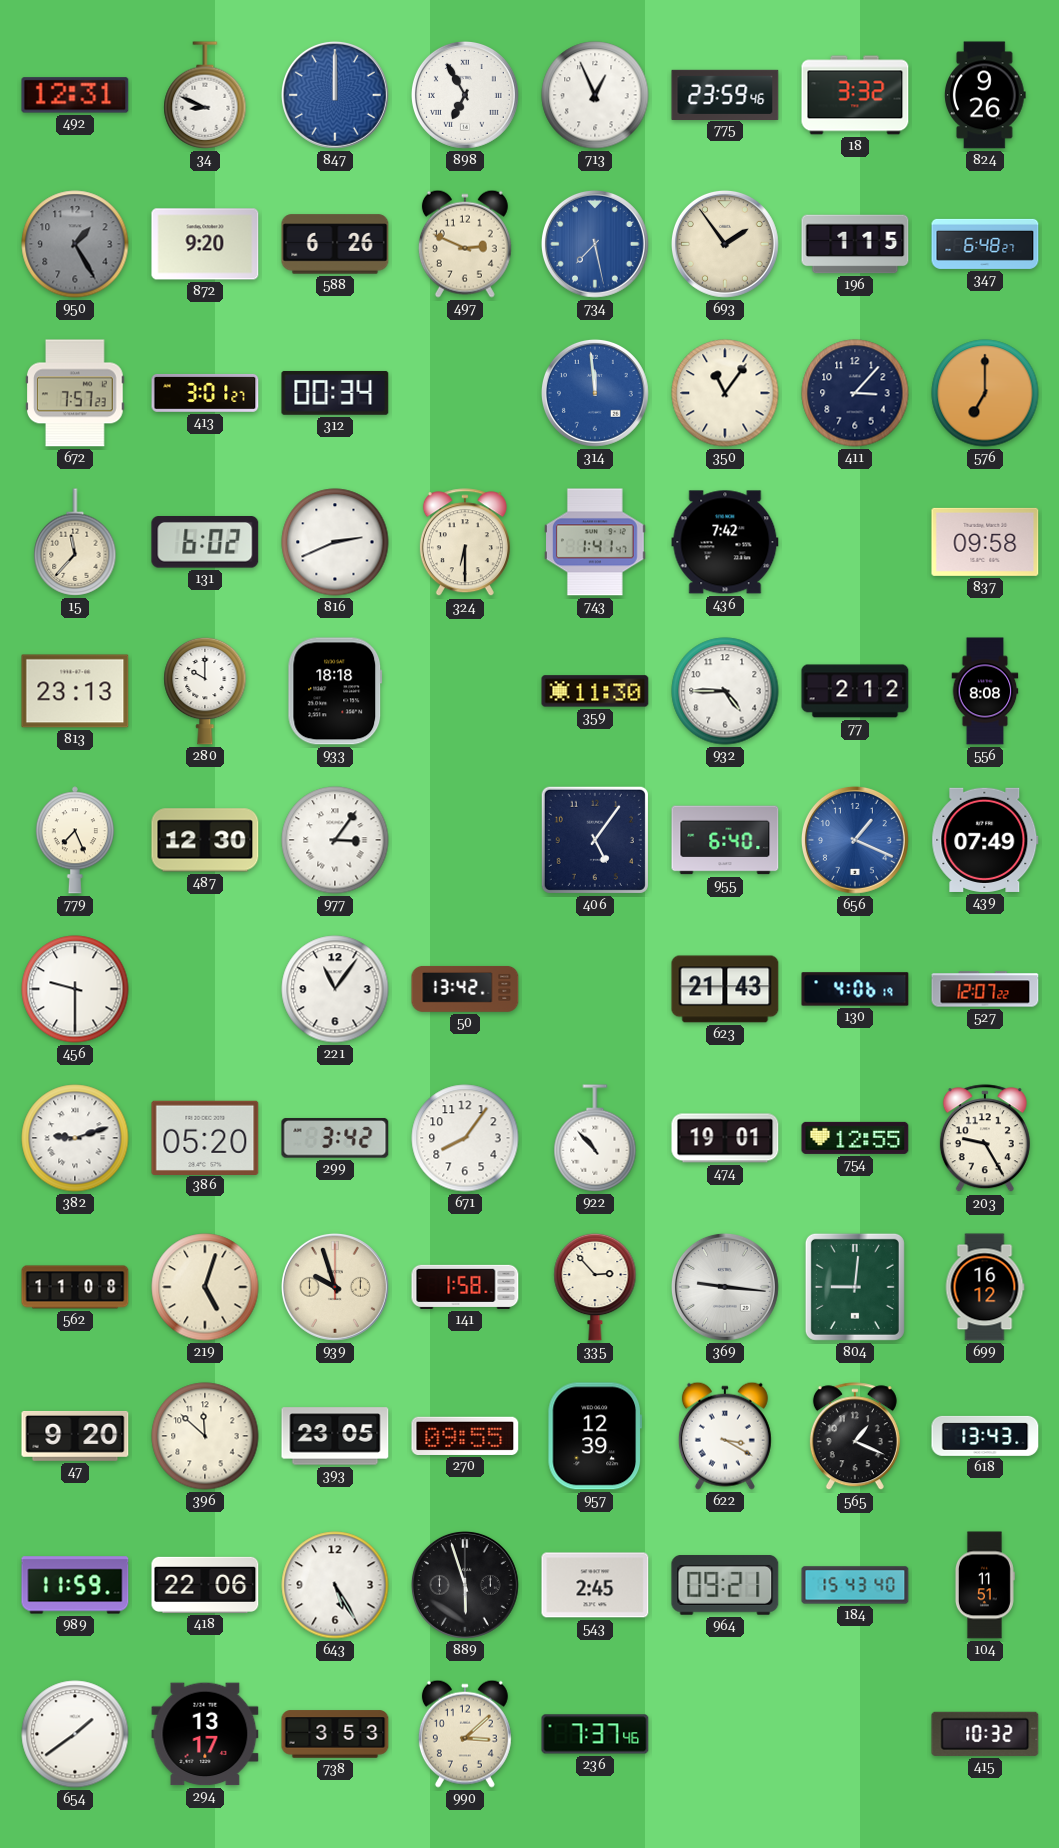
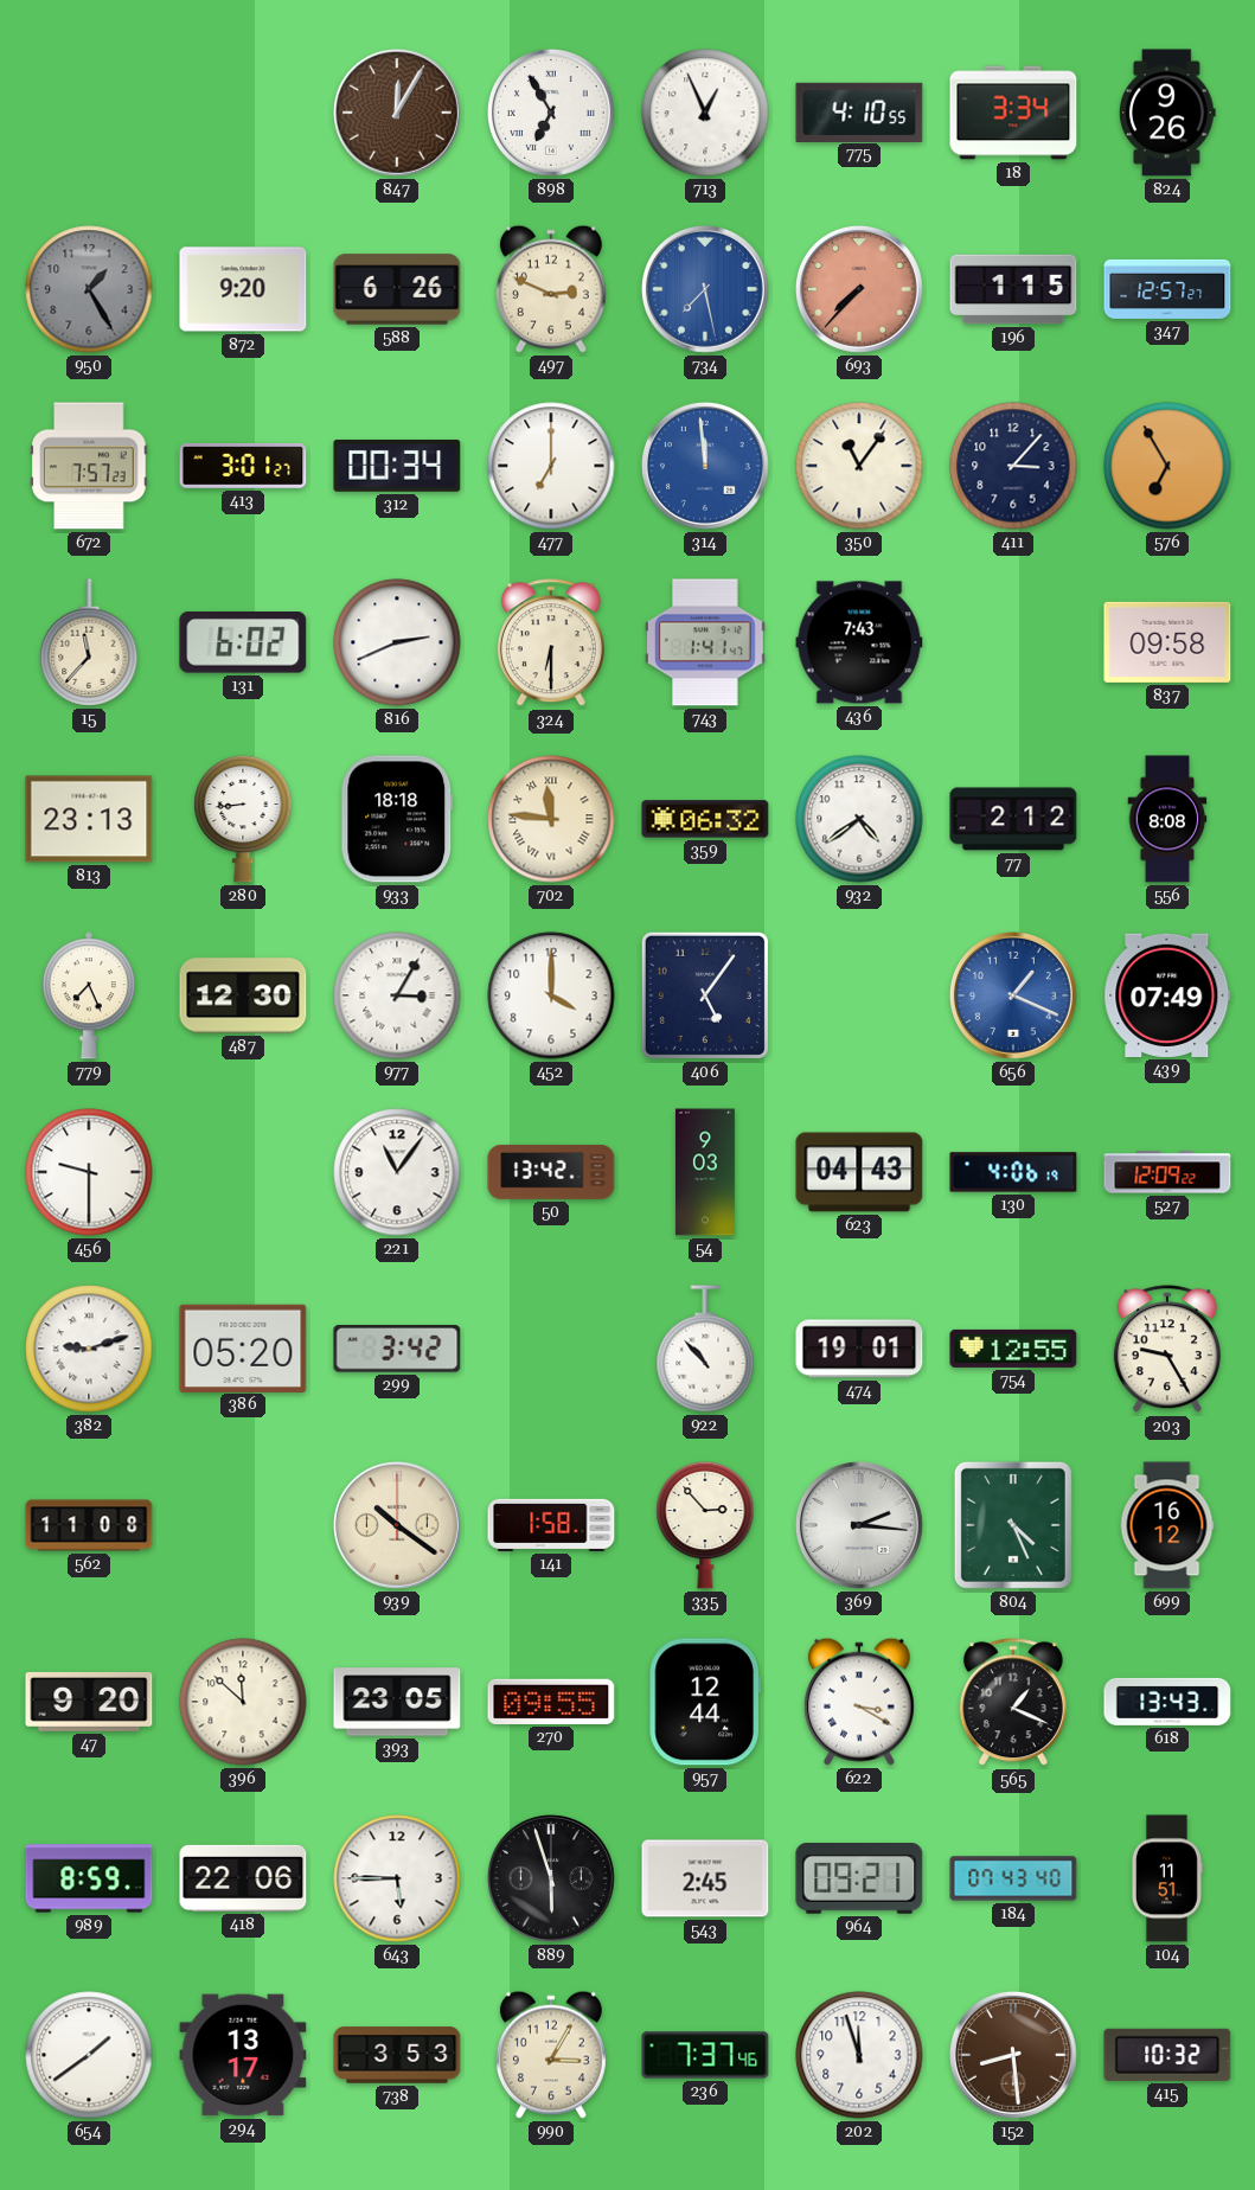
492: 12:31 -> none
34: 8:49 -> none
847: 12:00 -> 12:05
847 dial: blue -> brown
775: 23:59 -> 4:10
18: 3:32 -> 3:34
693: 1:54 -> 7:37
693 dial: cream -> salmon
347: 6:48 -> 12:57
477: none -> 7:00
576: 7:00 -> 6:55
436: 7:42 -> 7:43
280: 10:00 -> 8:44
702: none -> 11:46
359: 11:30 -> 06:32
932: 4:45 -> 4:39
977: 3:06 -> 3:05
452: none -> 4:00
955: 6:40 -> none
54: none -> 9:03
623: 21:43 -> 04:43
527: 12:07 -> 12:09
671: 8:06 -> none
219: 5:03 -> none
939: 9:57 -> 10:21
369: 9:16 -> 2:16
804: 9:01 -> 4:26
957: 12:39 -> 12:44
989: 11:59 -> 8:59
643: 5:25 -> 5:45
184: 15:43 -> 07:43
990: 3:08 -> 3:05
202: none -> 11:57
152: none -> 8:29
